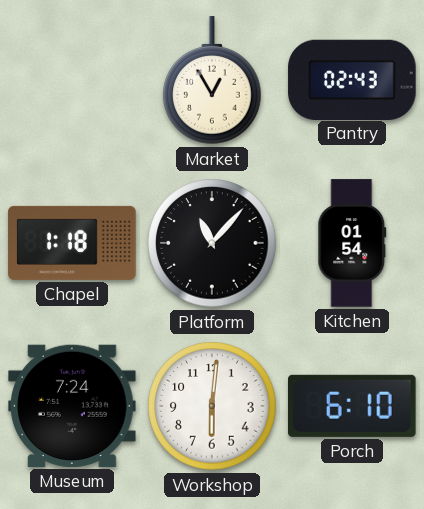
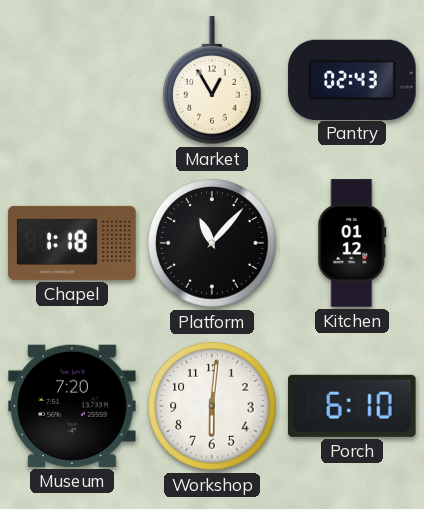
Kitchen: 01:54 -> 01:12
Museum: 7:24 -> 7:20
